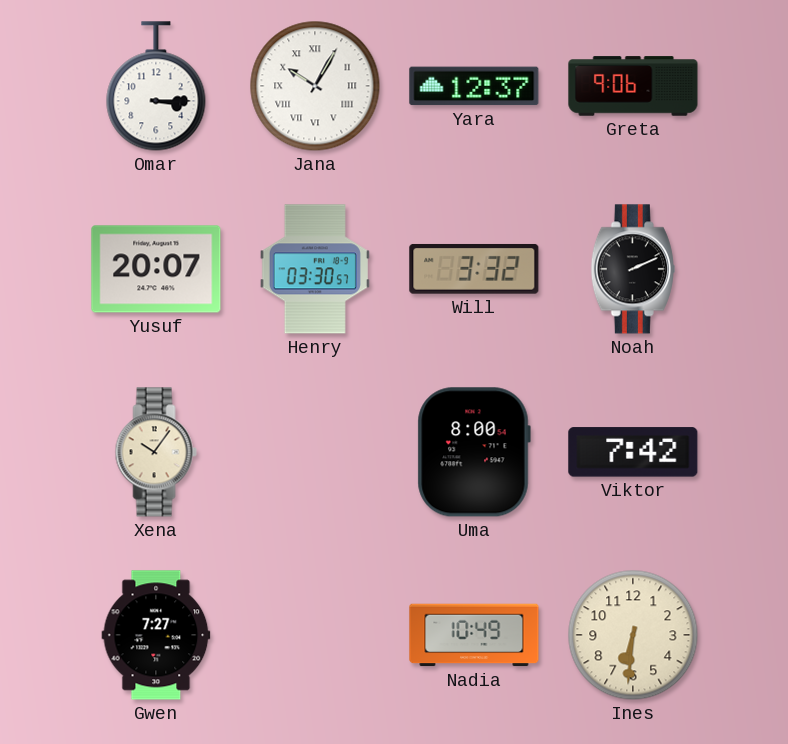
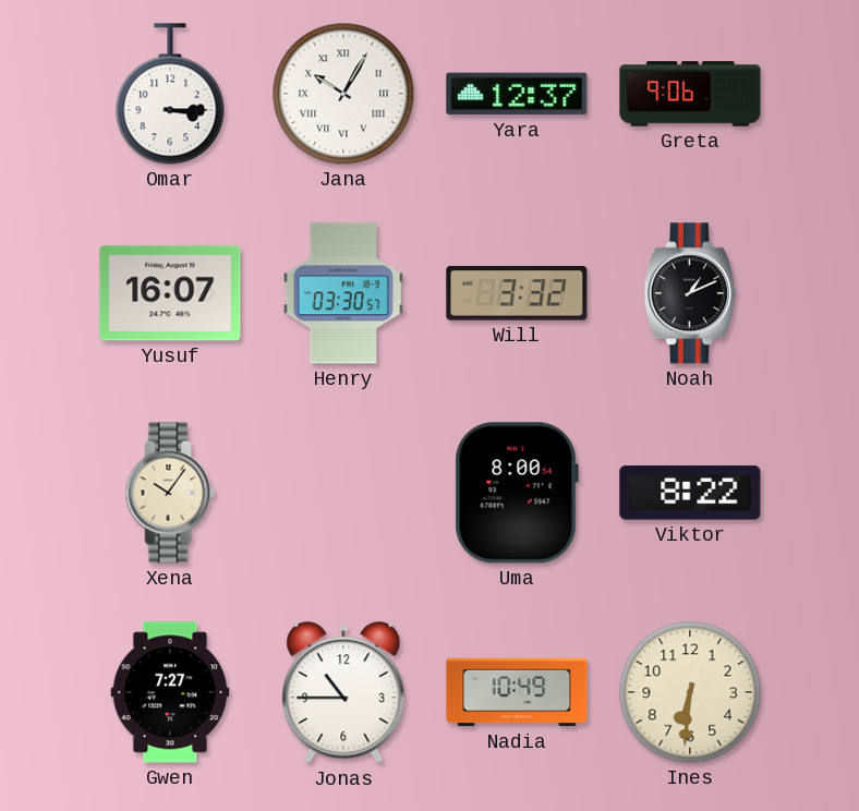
Yusuf: 20:07 -> 16:07
Noah: 2:11 -> 1:11
Viktor: 7:42 -> 8:22
Jonas: none -> 10:45
